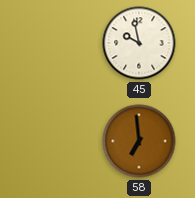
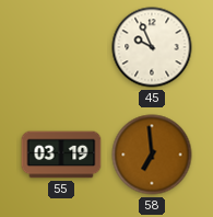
45: 9:58 -> 9:56
55: none -> 03:19
